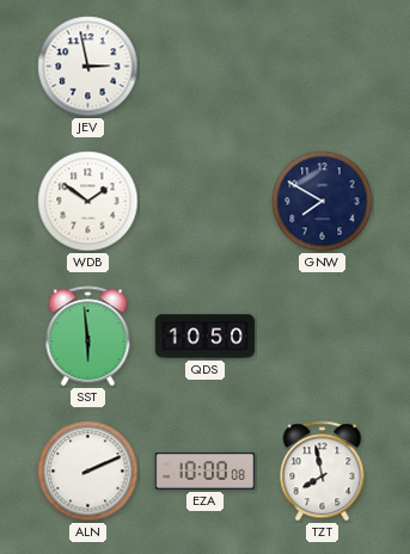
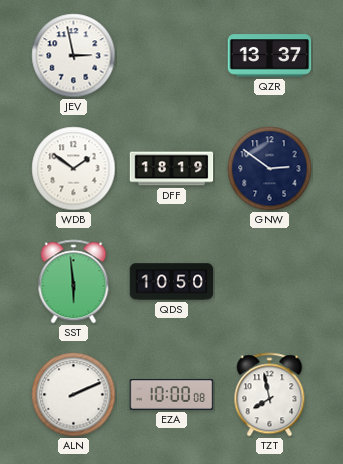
QZR: none -> 13:37
DFF: none -> 18:19
GNW: 7:50 -> 2:51
